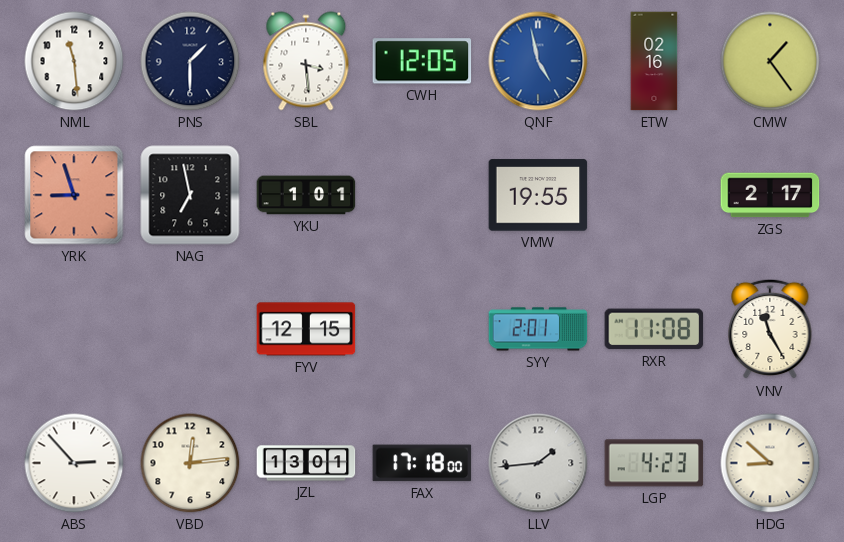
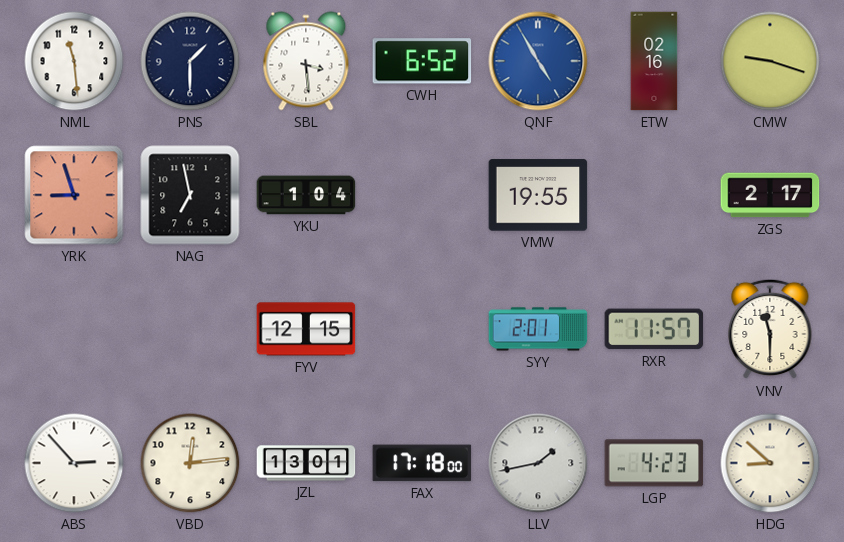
CWH: 12:05 -> 6:52
QNF: 4:58 -> 4:55
CMW: 1:24 -> 9:18
YKU: 1:01 -> 1:04
RXR: 11:08 -> 11:57
VNV: 11:25 -> 11:30
LLV: 1:44 -> 1:43
